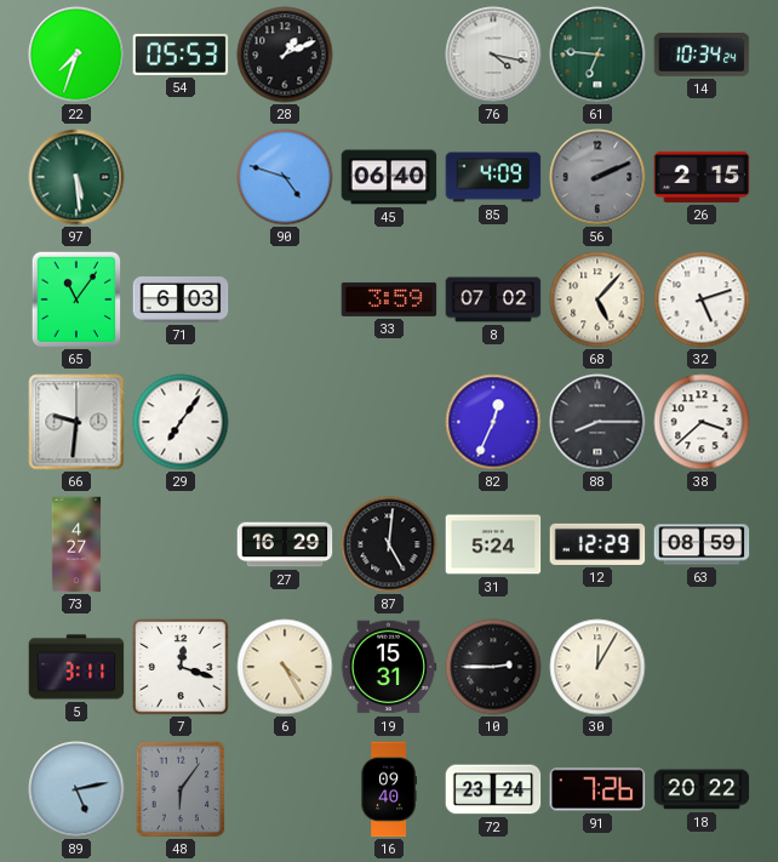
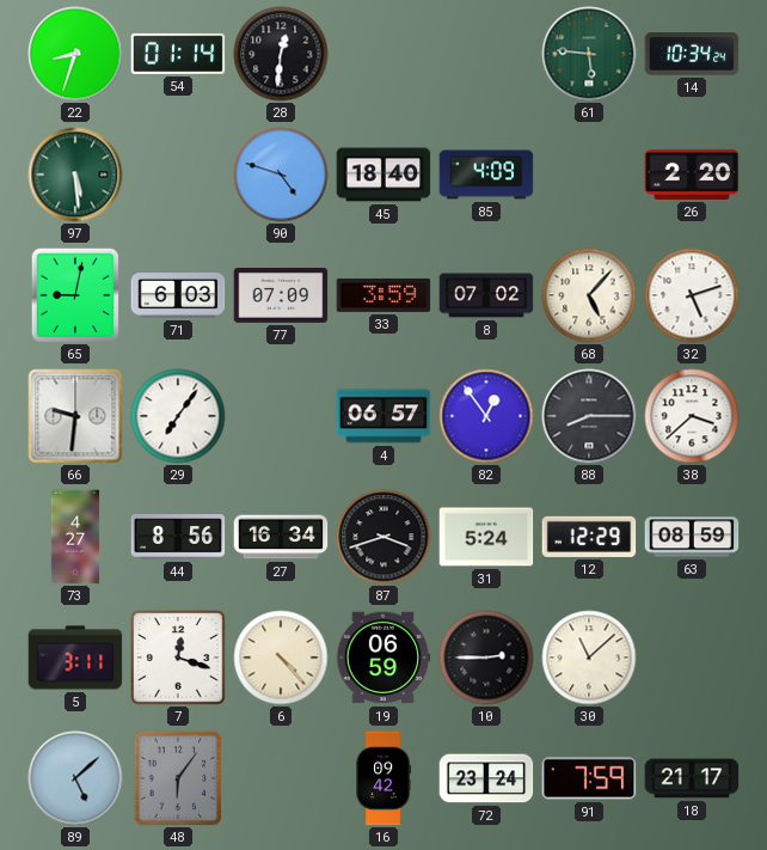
22: 7:33 -> 8:33
54: 05:53 -> 01:14
28: 1:11 -> 12:31
76: 4:17 -> none
61: 6:46 -> 5:46
45: 06:40 -> 18:40
56: 2:11 -> none
26: 2:15 -> 2:20
65: 11:06 -> 9:02
77: none -> 07:09
4: none -> 06:57
82: 12:34 -> 12:54
44: none -> 8:56
27: 16:29 -> 16:34
87: 5:01 -> 3:42
6: 4:25 -> 4:23
19: 15:31 -> 06:59
30: 12:05 -> 11:08
89: 5:13 -> 5:08
16: 09:40 -> 09:42
91: 7:26 -> 7:59
18: 20:22 -> 21:17
